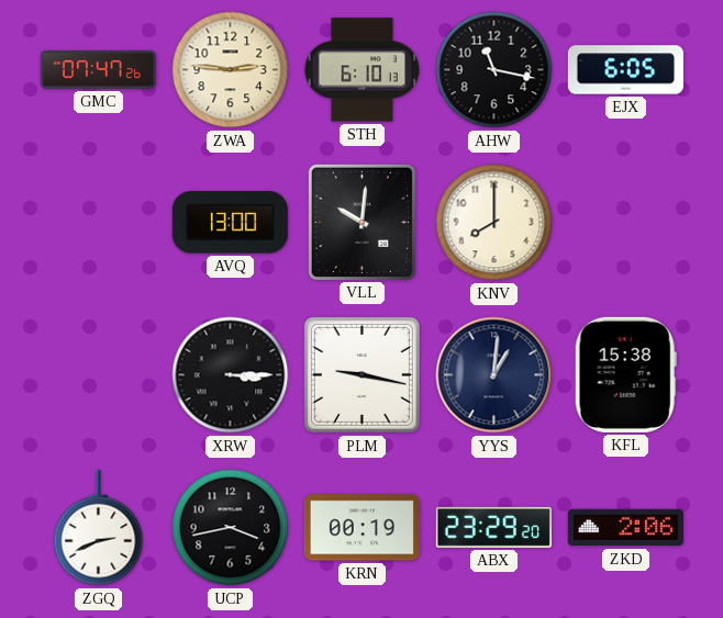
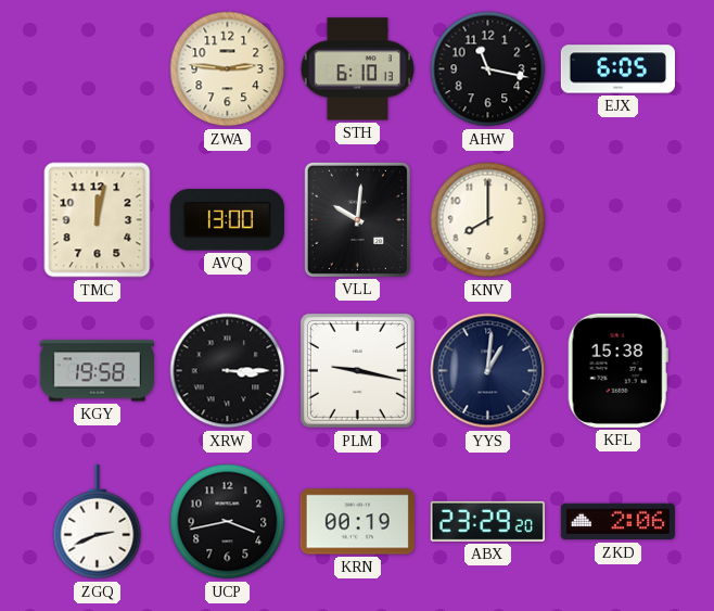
GMC: 07:47 -> none
TMC: none -> 12:02
KGY: none -> 19:58
